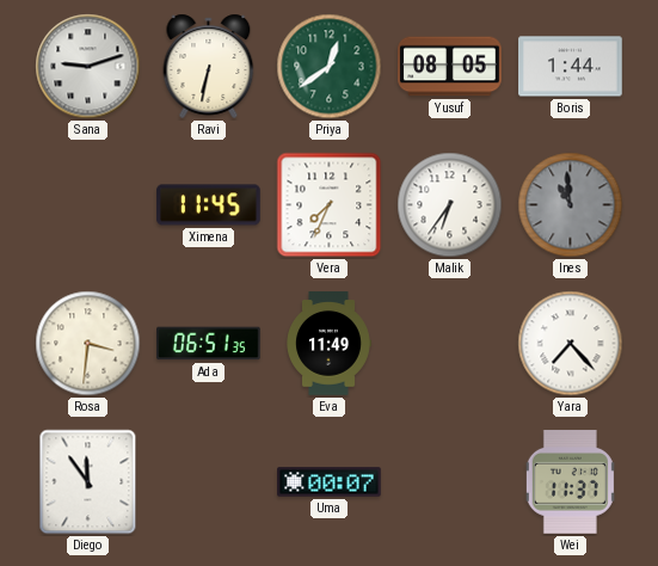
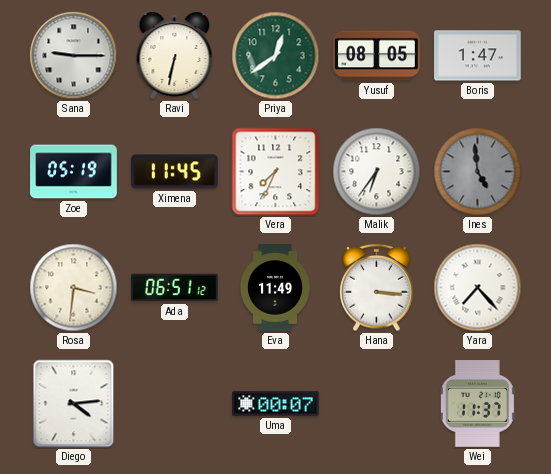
Sana: 9:12 -> 9:15
Boris: 1:44 -> 1:47
Zoe: none -> 05:19
Ines: 10:59 -> 4:59
Ada: 06:51:35 -> 06:51:12
Hana: none -> 3:16
Diego: 11:54 -> 4:14
